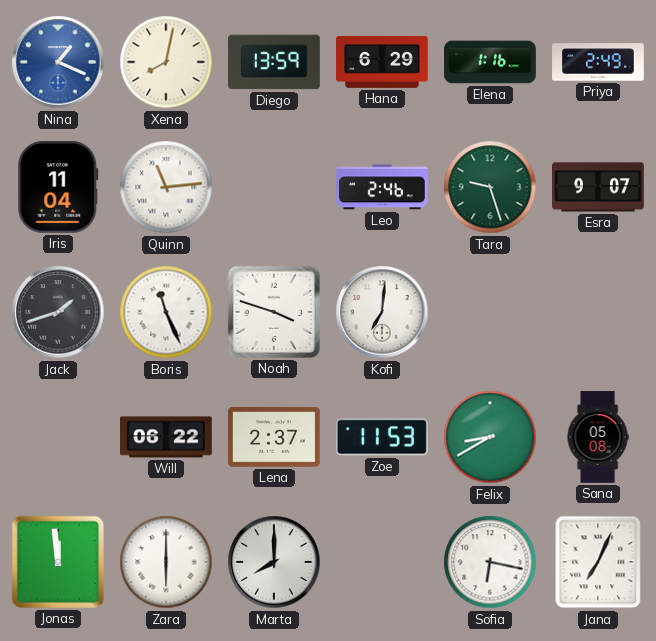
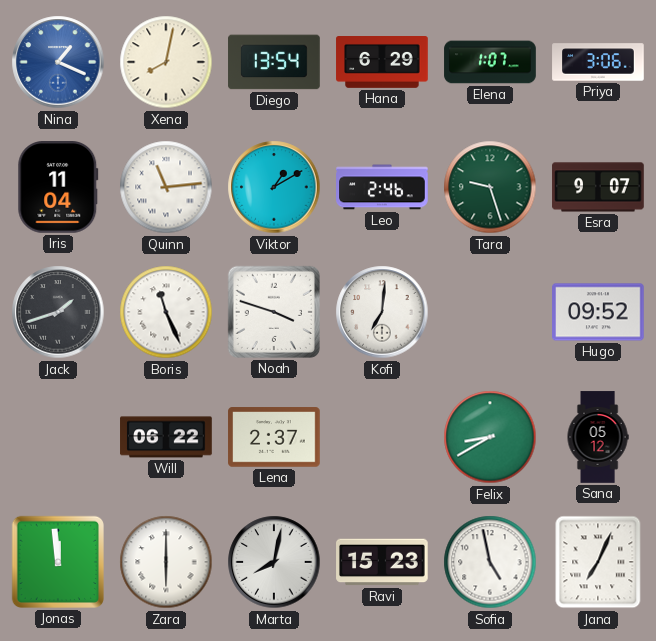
Diego: 13:59 -> 13:54
Elena: 1:16 -> 1:07
Priya: 2:49 -> 3:06
Viktor: none -> 1:10
Hugo: none -> 09:52
Zoe: 11:53 -> none
Sana: 05:08 -> 05:12
Marta: 8:00 -> 8:02
Ravi: none -> 15:23
Sofia: 6:17 -> 4:58
